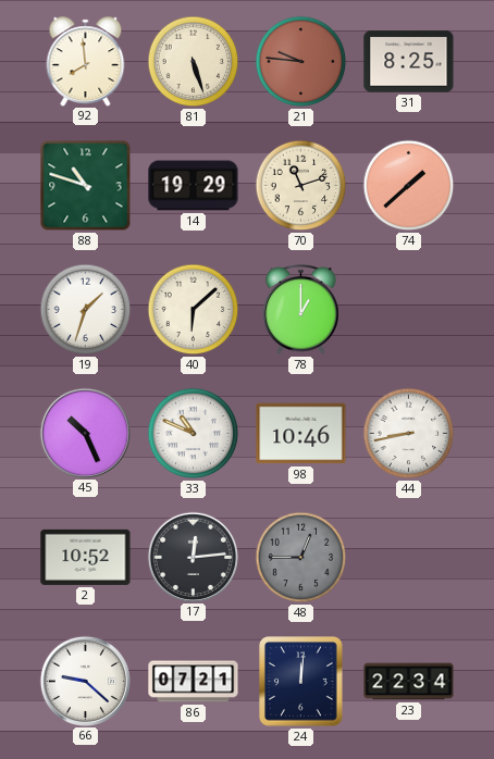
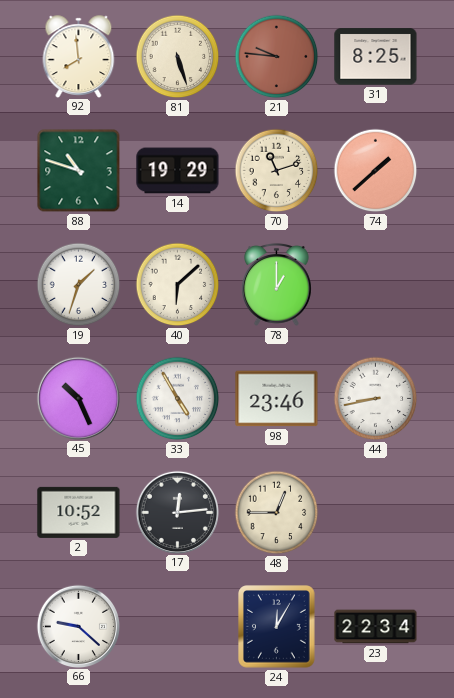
33: 10:49 -> 4:55
98: 10:46 -> 23:46
48 dial: grey -> cream
86: 07:21 -> none
24: 12:01 -> 12:05
